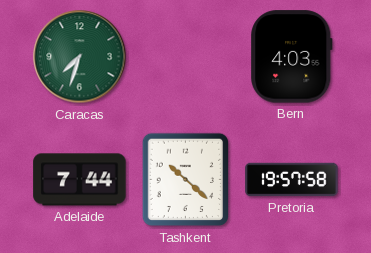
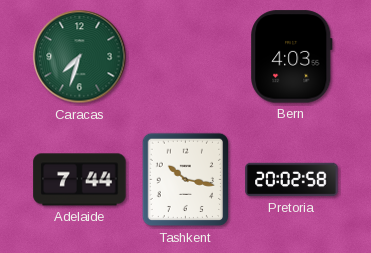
Tashkent: 10:22 -> 10:17
Pretoria: 19:57 -> 20:02
